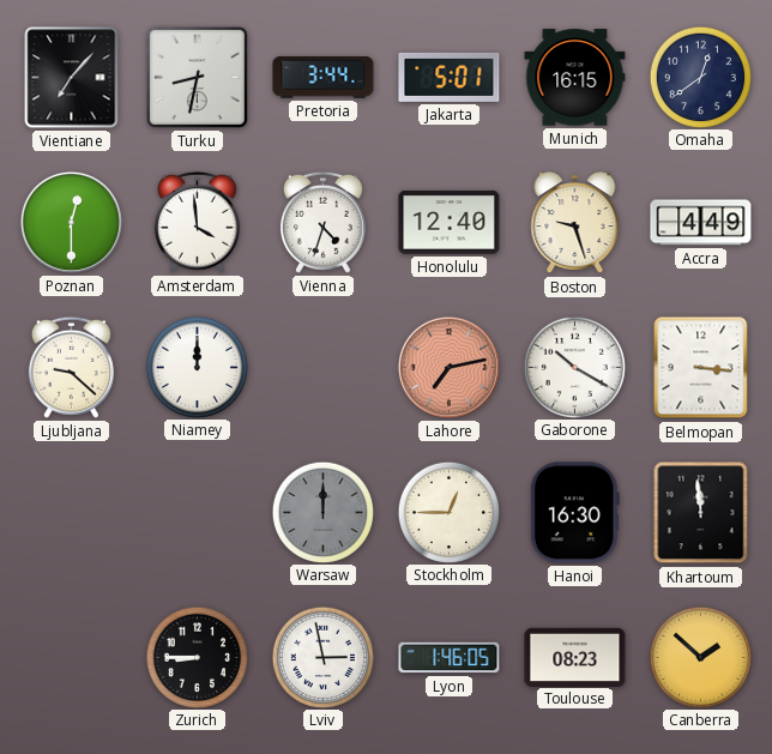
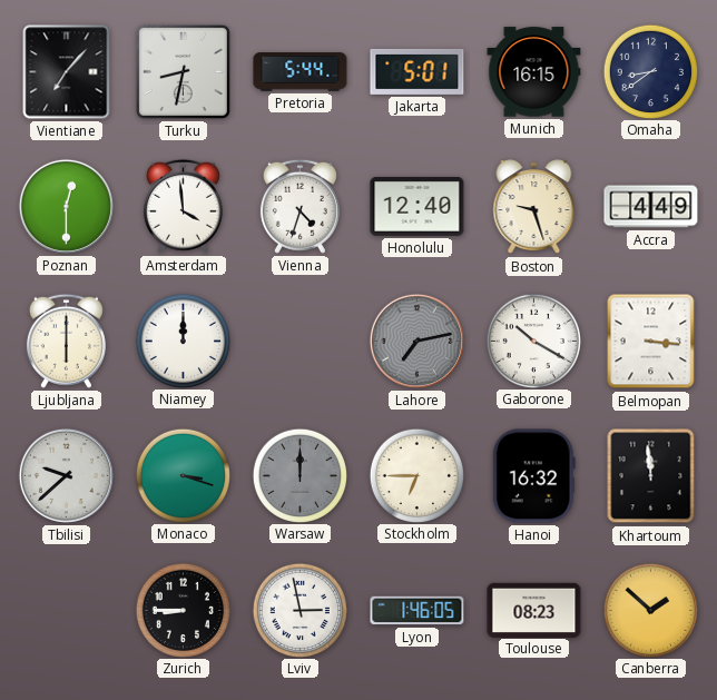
Pretoria: 3:44 -> 5:44
Omaha: 12:39 -> 8:39
Ljubljana: 9:22 -> 6:00
Lahore dial: salmon -> grey
Tbilisi: none -> 9:38
Monaco: none -> 3:18
Stockholm: 12:45 -> 6:45
Hanoi: 16:30 -> 16:32
